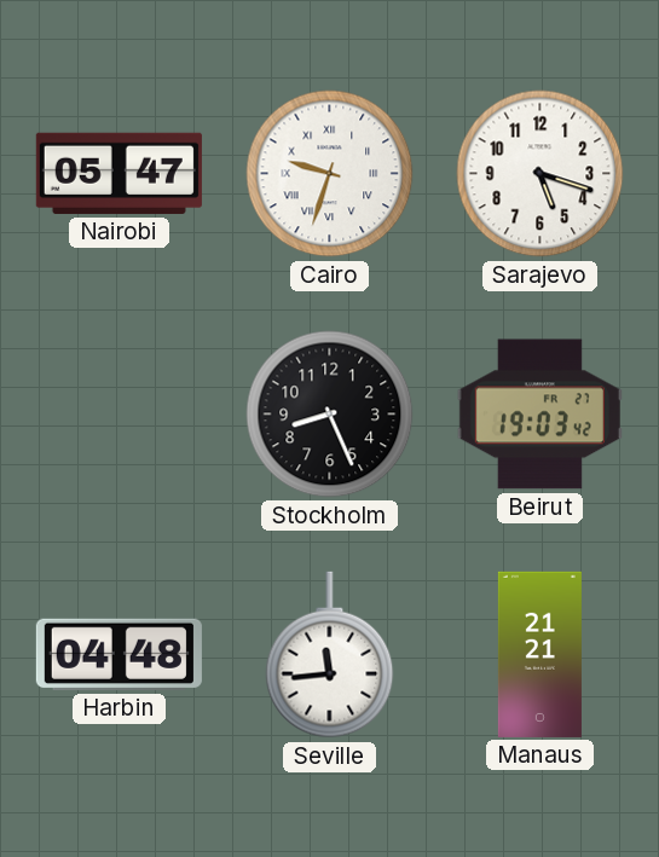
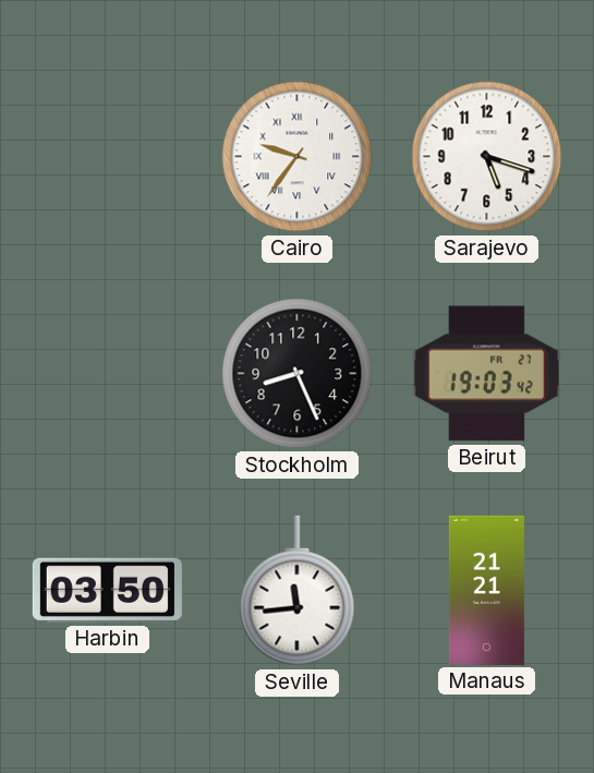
Nairobi: 05:47 -> none
Cairo: 9:33 -> 9:36
Harbin: 04:48 -> 03:50
